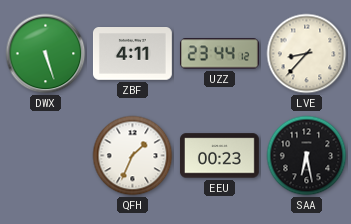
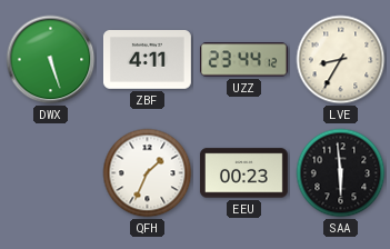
LVE: 8:37 -> 8:35
SAA: 6:28 -> 5:59
